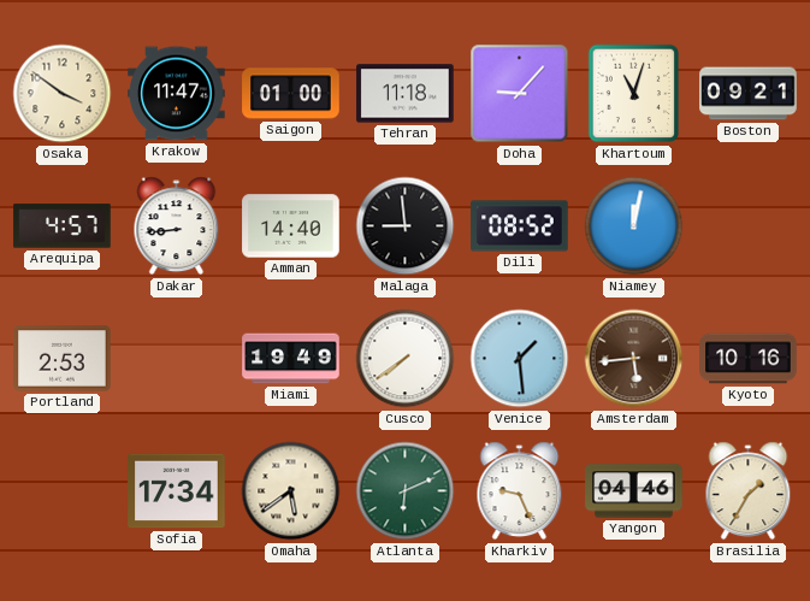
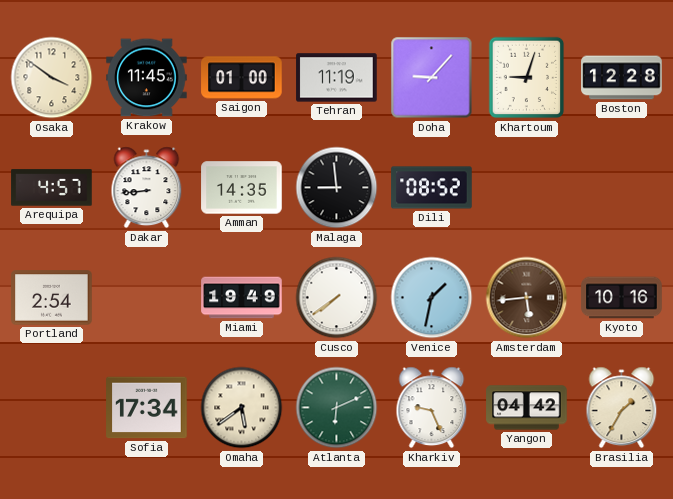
Krakow: 11:47 -> 11:45
Tehran: 11:18 -> 11:19
Khartoum: 11:03 -> 9:03
Boston: 09:21 -> 12:28
Amman: 14:40 -> 14:35
Niamey: 12:02 -> none
Portland: 2:53 -> 2:54
Venice: 1:29 -> 1:32
Yangon: 04:46 -> 04:42
